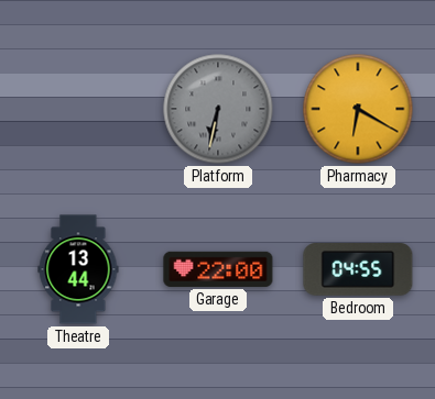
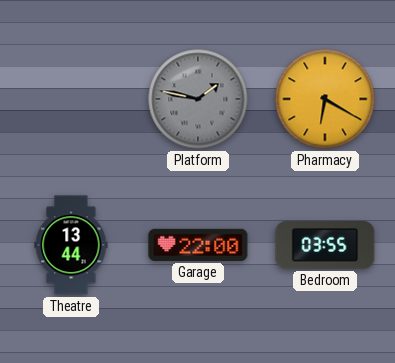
Platform: 6:32 -> 1:47
Bedroom: 04:55 -> 03:55
